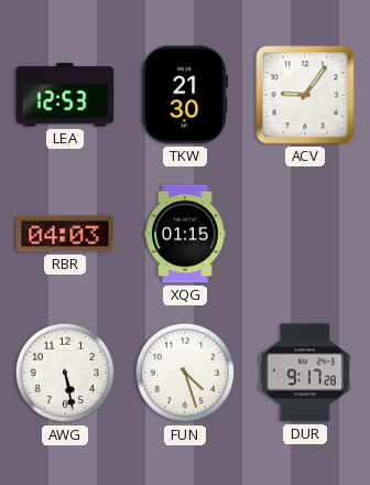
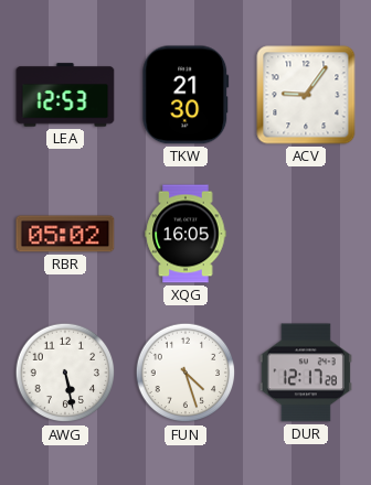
RBR: 04:03 -> 05:02
XQG: 01:15 -> 16:05
DUR: 9:17 -> 12:17
